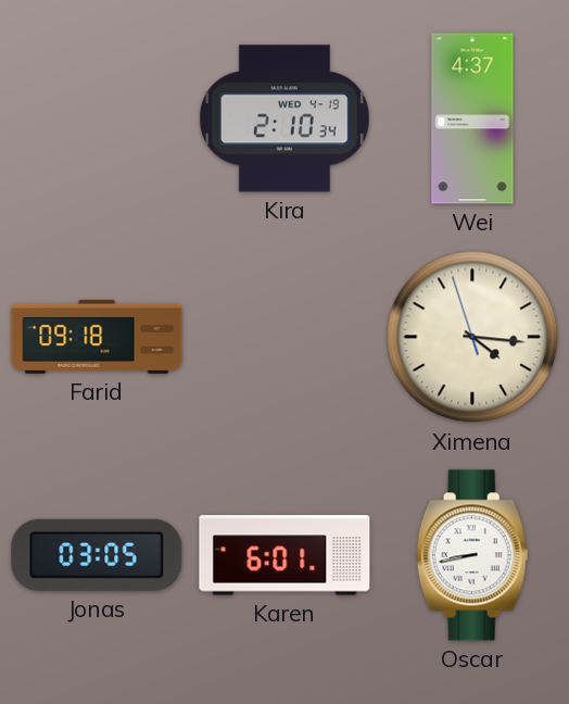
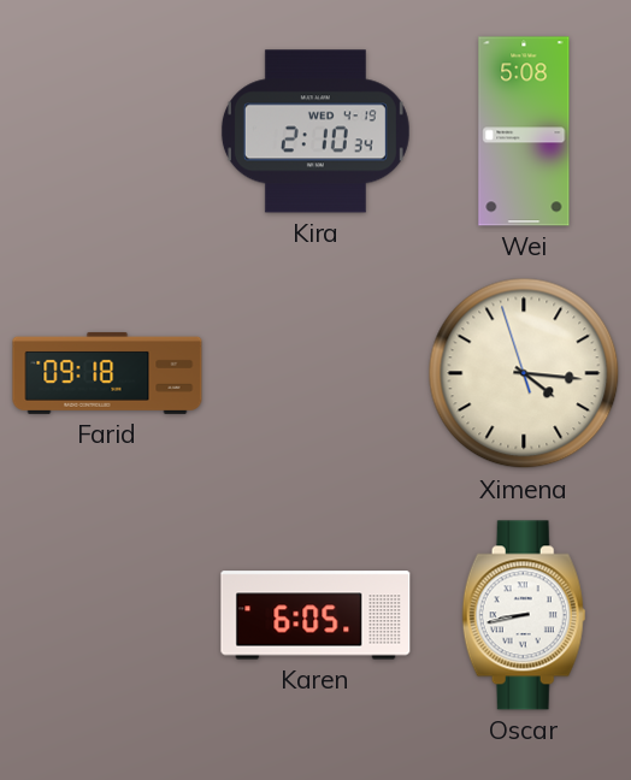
Wei: 4:37 -> 5:08
Jonas: 03:05 -> none
Karen: 6:01 -> 6:05
